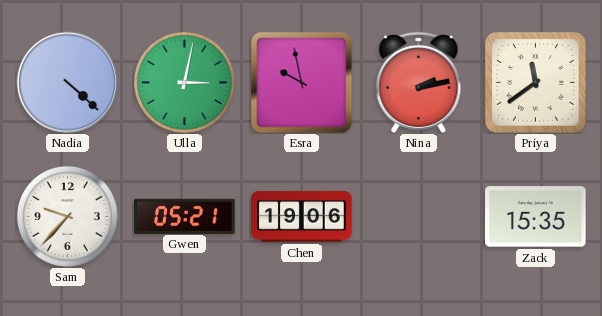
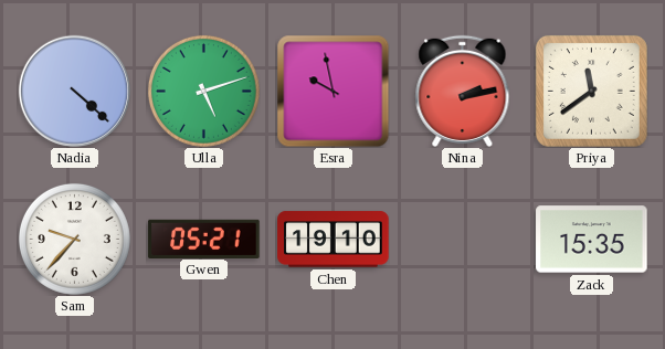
Ulla: 3:02 -> 5:12
Chen: 19:06 -> 19:10
